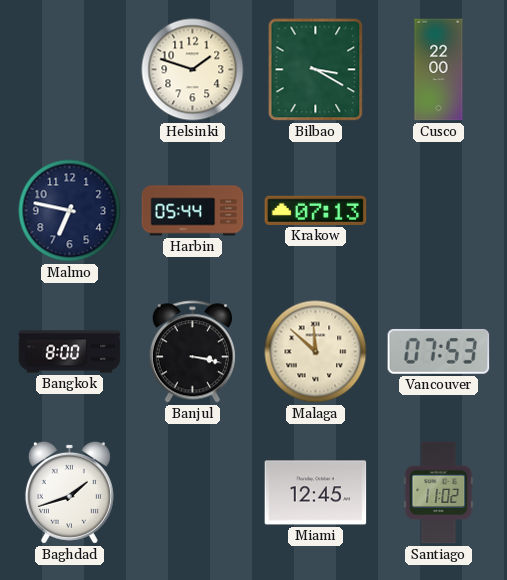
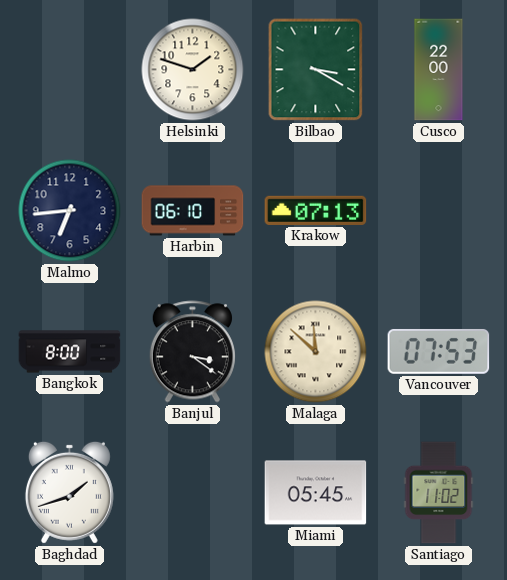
Malmo: 6:47 -> 6:44
Harbin: 05:44 -> 06:10
Banjul: 3:17 -> 3:21
Miami: 12:45 -> 05:45
